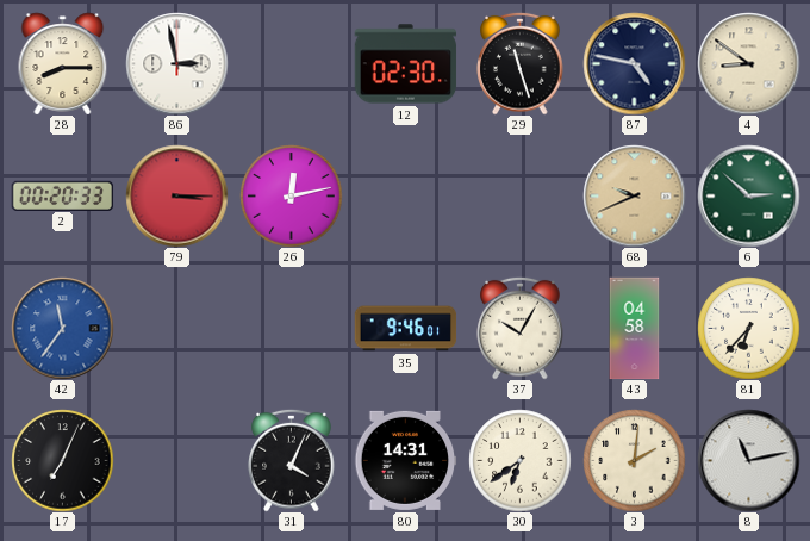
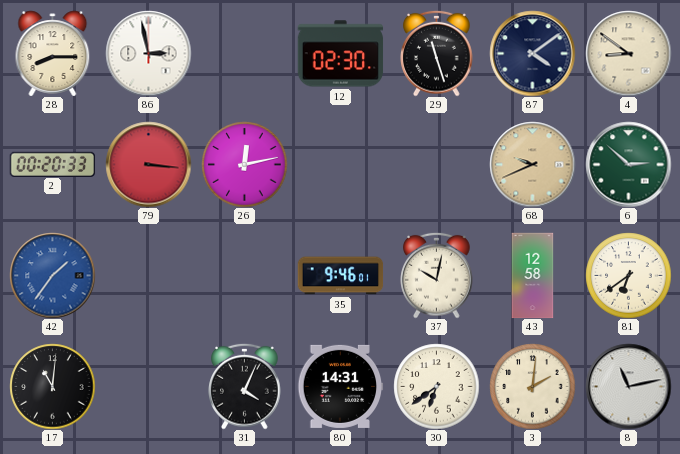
87: 4:47 -> 4:09
79: 3:15 -> 3:16
42: 11:36 -> 1:36
37: 10:05 -> 10:02
43: 04:58 -> 12:58
81: 6:37 -> 6:39
17: 7:04 -> 11:01
